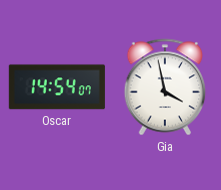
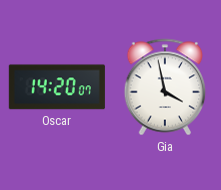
Oscar: 14:54 -> 14:20
